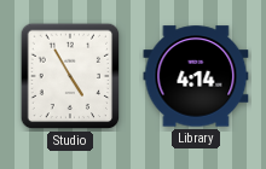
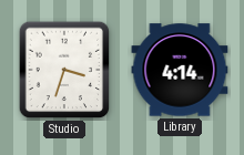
Studio: 4:55 -> 3:33
